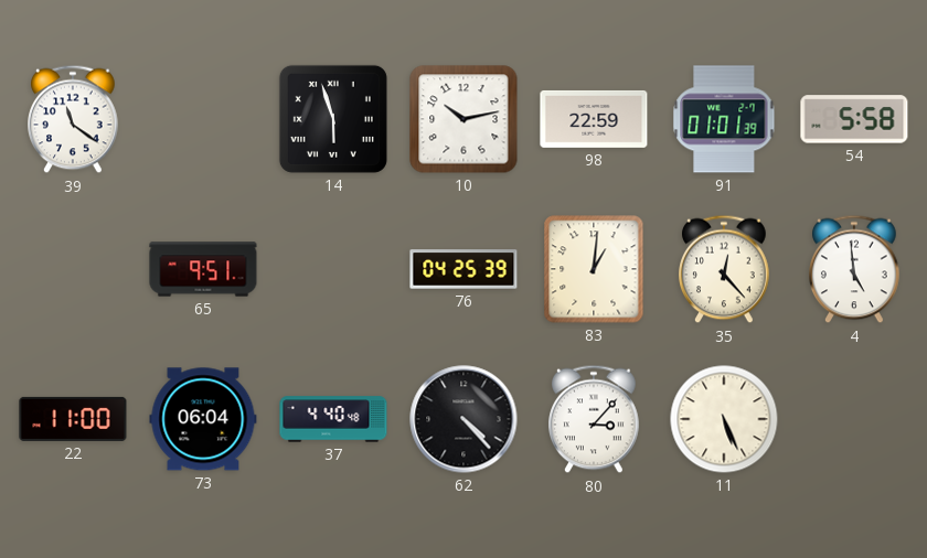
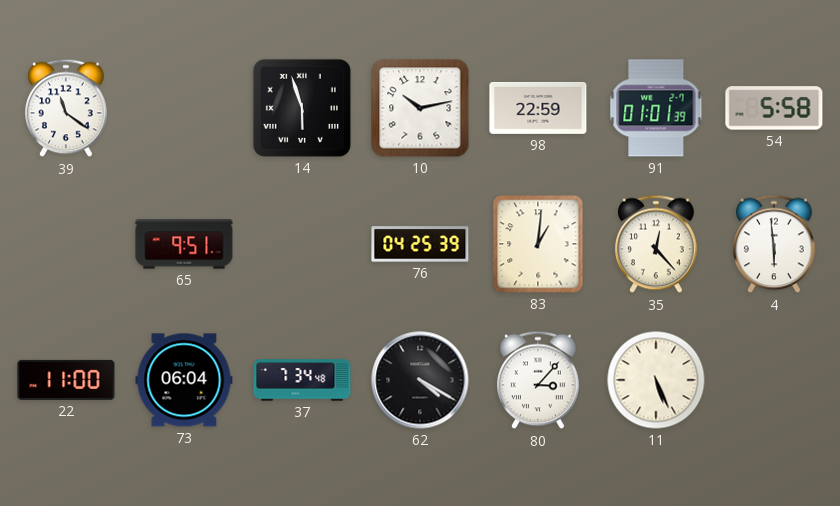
4: 4:59 -> 5:59
37: 4:40 -> 7:34
62: 4:23 -> 4:20
